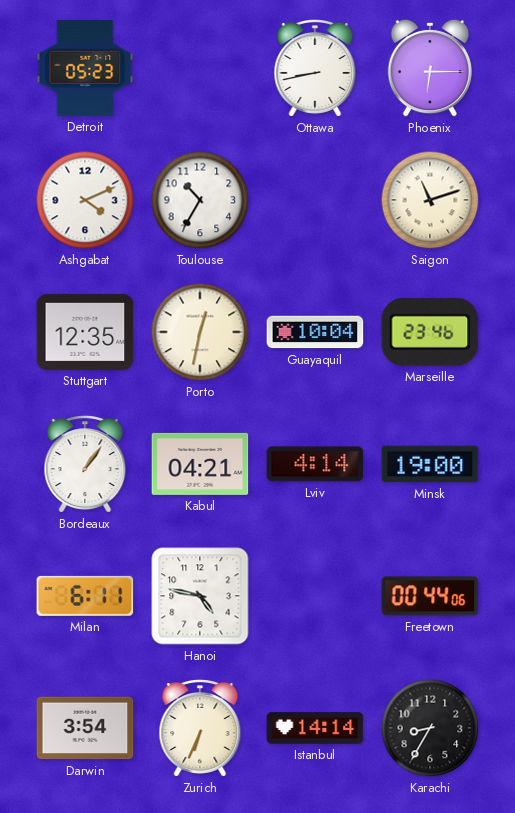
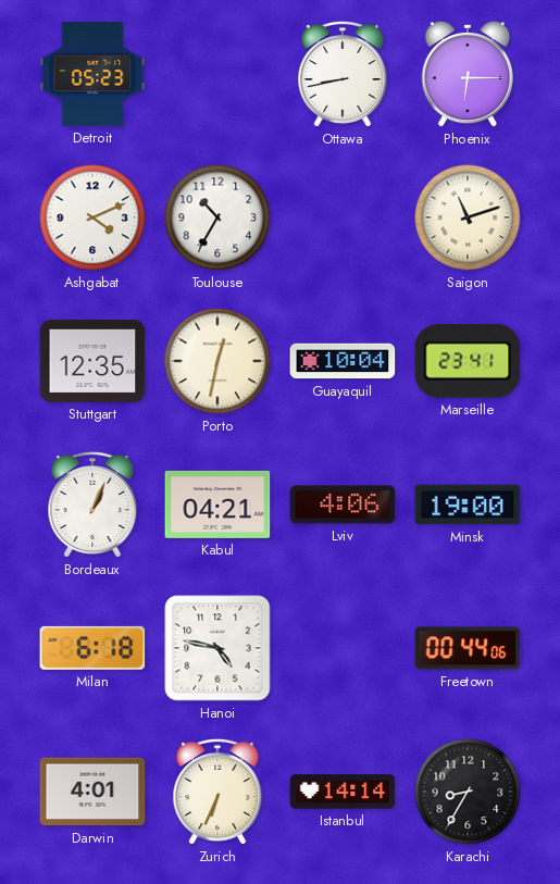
Marseille: 23:46 -> 23:41
Bordeaux: 1:06 -> 1:04
Lviv: 4:14 -> 4:06
Milan: 6:11 -> 6:18
Darwin: 3:54 -> 4:01
